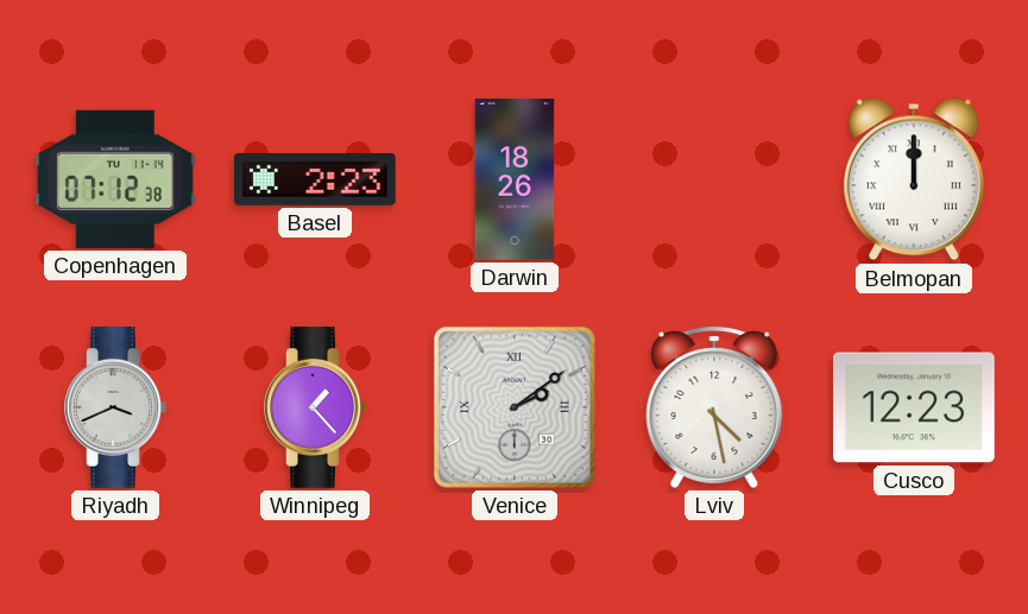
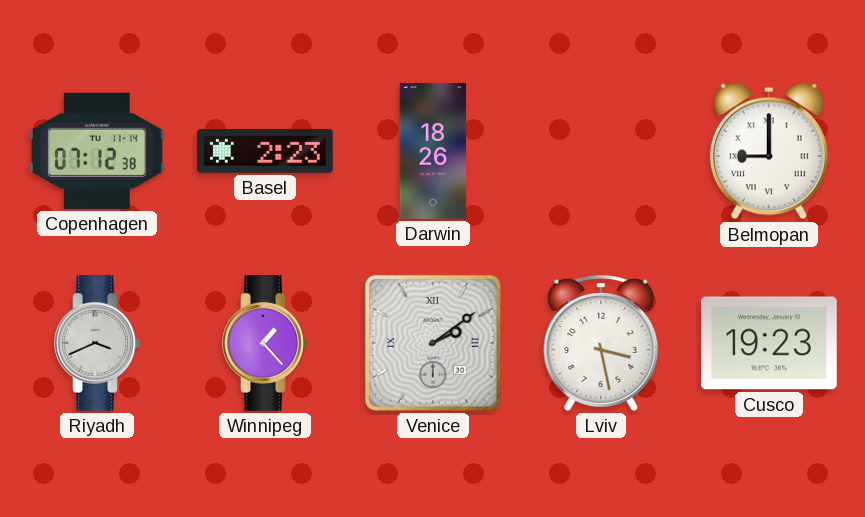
Belmopan: 12:00 -> 9:00
Lviv: 4:28 -> 3:28
Cusco: 12:23 -> 19:23
